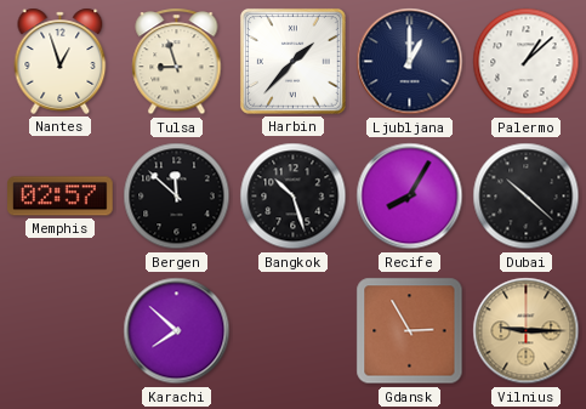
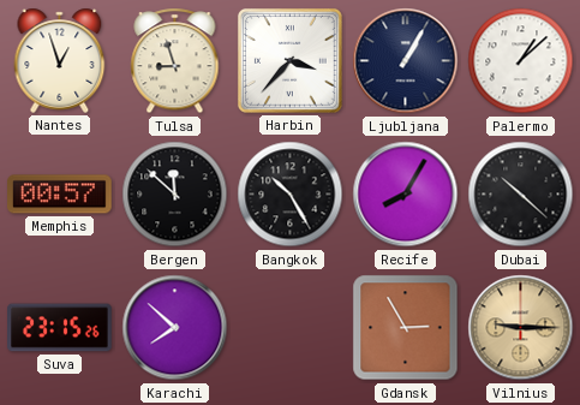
Harbin: 1:37 -> 3:37
Ljubljana: 1:00 -> 1:05
Memphis: 02:57 -> 00:57
Bangkok: 10:27 -> 10:25
Suva: none -> 23:15
